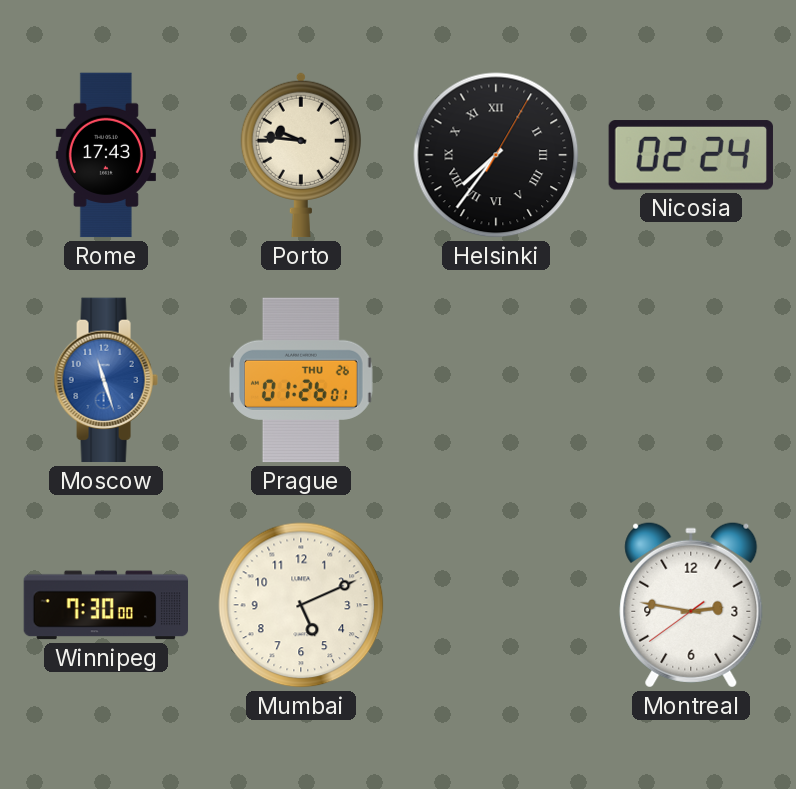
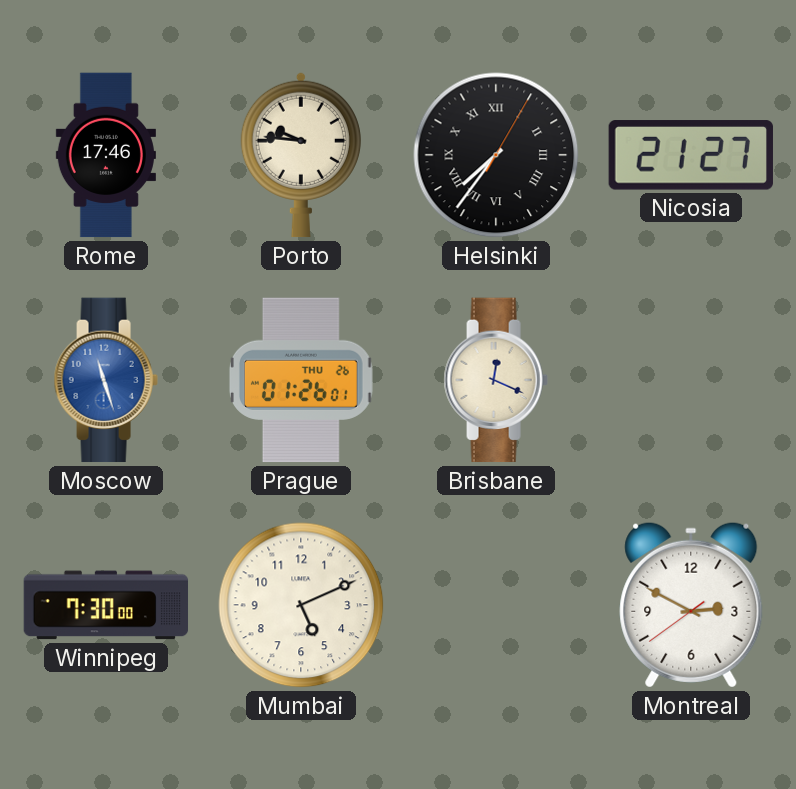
Rome: 17:43 -> 17:46
Nicosia: 02:24 -> 21:27
Brisbane: none -> 12:19
Montreal: 2:46 -> 2:49
